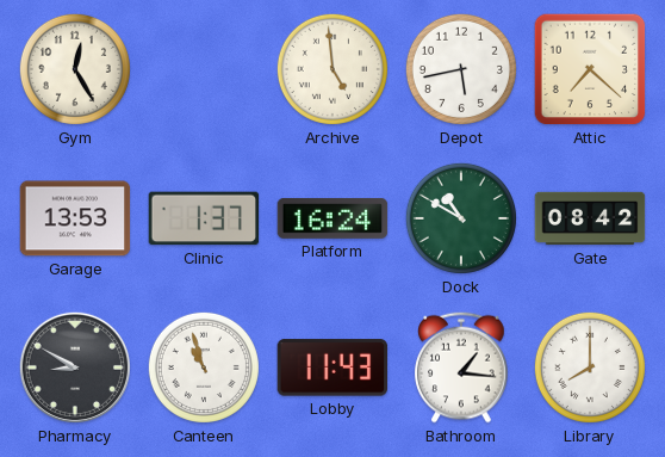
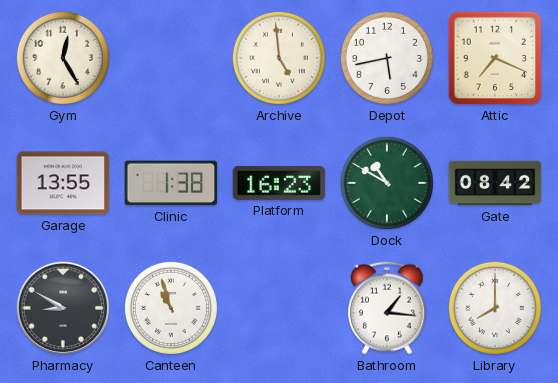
Attic: 7:22 -> 7:19
Garage: 13:53 -> 13:55
Clinic: 1:37 -> 1:38
Platform: 16:24 -> 16:23
Lobby: 11:43 -> none
